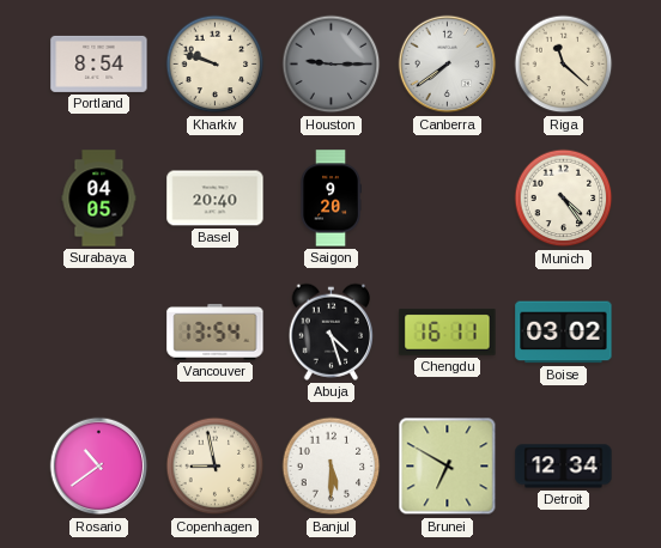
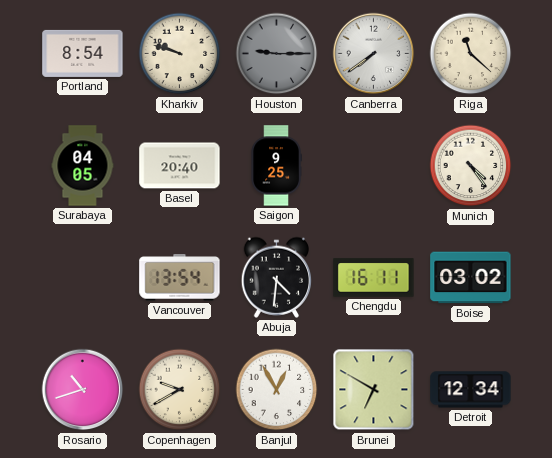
Saigon: 9:20 -> 9:25
Abuja: 4:27 -> 4:31
Rosario: 10:39 -> 10:42
Copenhagen: 8:58 -> 9:40
Banjul: 5:30 -> 12:55
